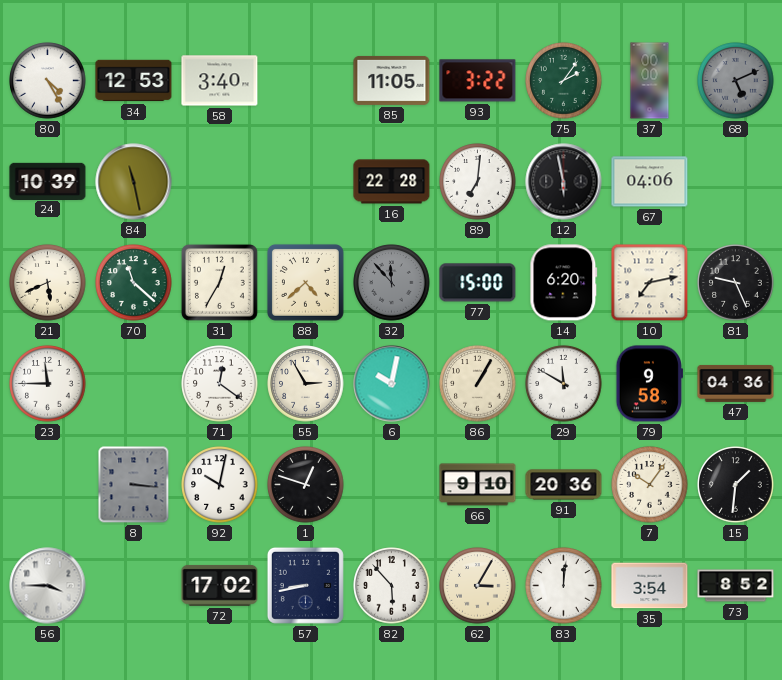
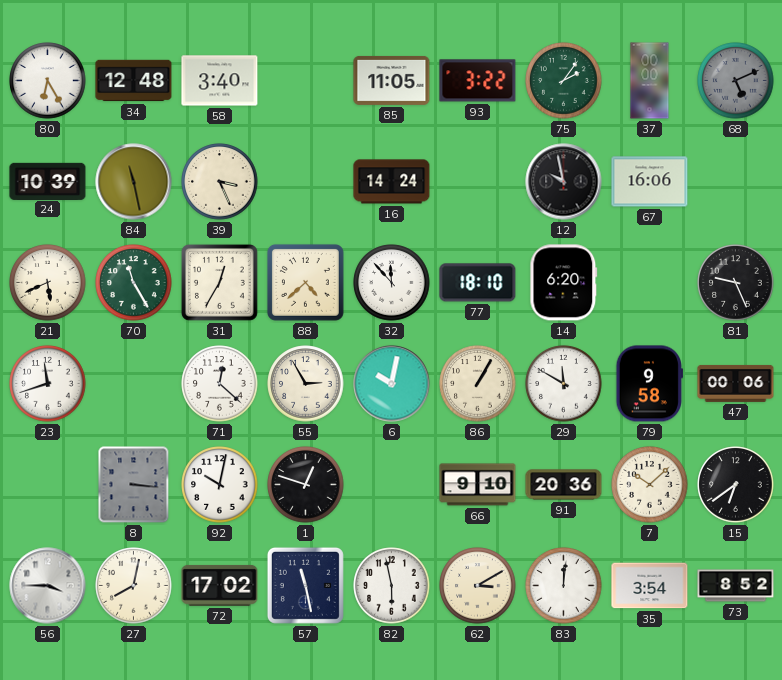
80: 4:25 -> 6:25
34: 12:53 -> 12:48
39: none -> 3:26
16: 22:28 -> 14:24
89: 7:01 -> none
12: 5:58 -> 9:58
67: 04:06 -> 16:06
70: 11:22 -> 11:25
32 dial: grey -> white
77: 15:00 -> 18:10
10: 7:13 -> none
23: 11:45 -> 11:42
71: 12:21 -> 12:22
47: 04:36 -> 00:06
7: 10:06 -> 10:08
15: 1:31 -> 6:39
27: none -> 8:02
57: 8:43 -> 11:28
82: 5:53 -> 5:58
62: 3:05 -> 3:10
